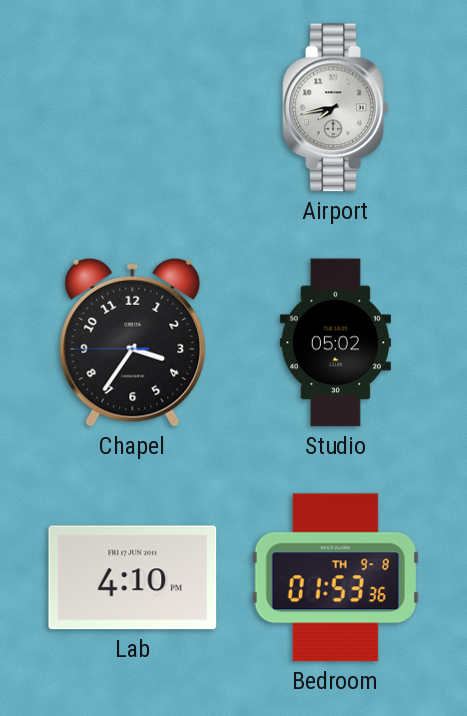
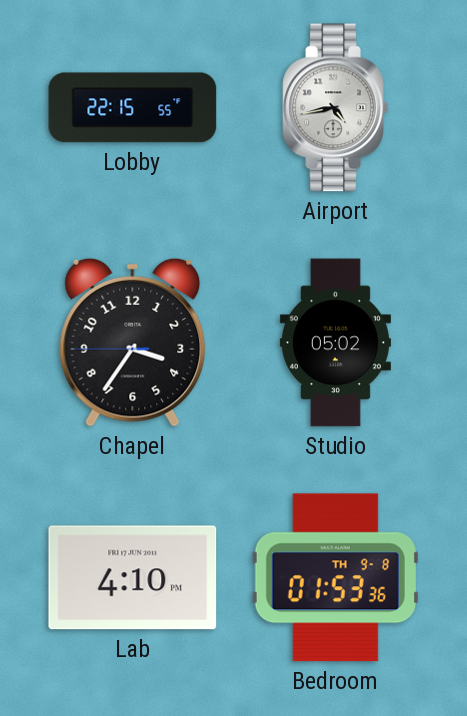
Lobby: none -> 22:15
Airport: 7:43 -> 4:43
